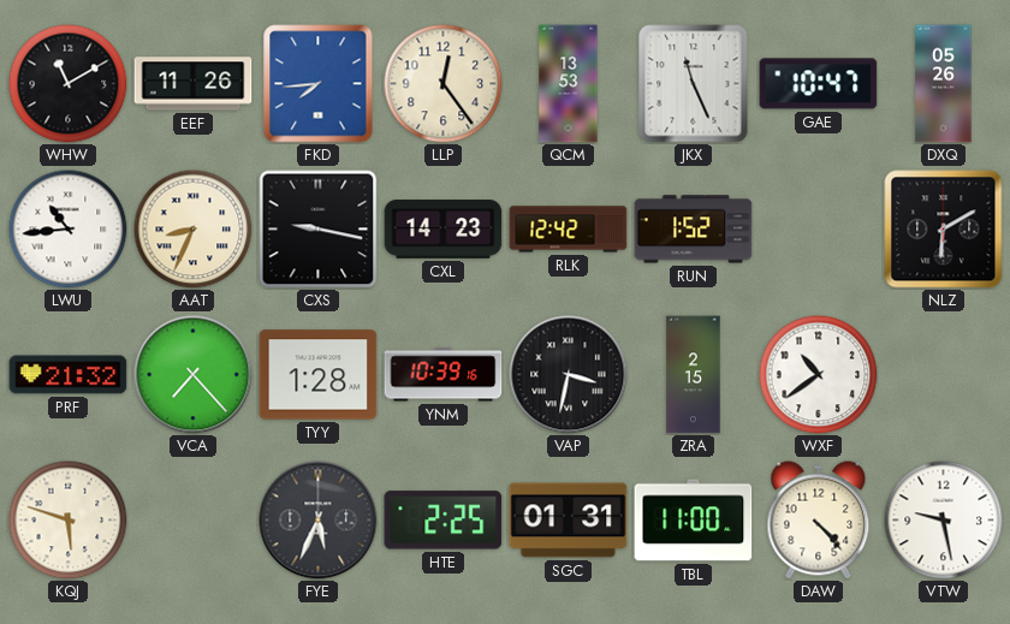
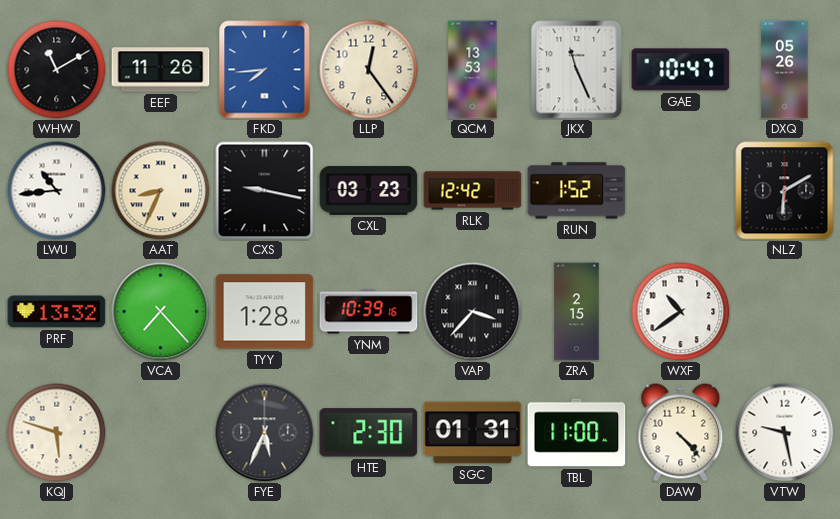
CXL: 14:23 -> 03:23
PRF: 21:32 -> 13:32
VAP: 3:32 -> 3:37
HTE: 2:25 -> 2:30
